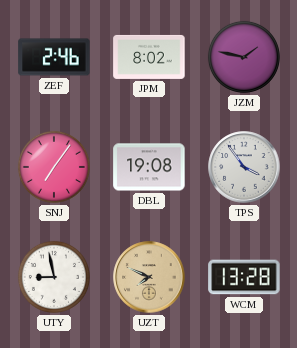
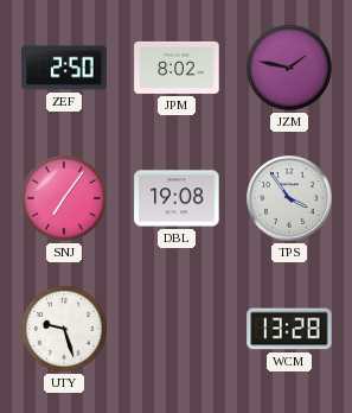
ZEF: 2:46 -> 2:50
UTY: 8:58 -> 9:27
UZT: 7:49 -> none
